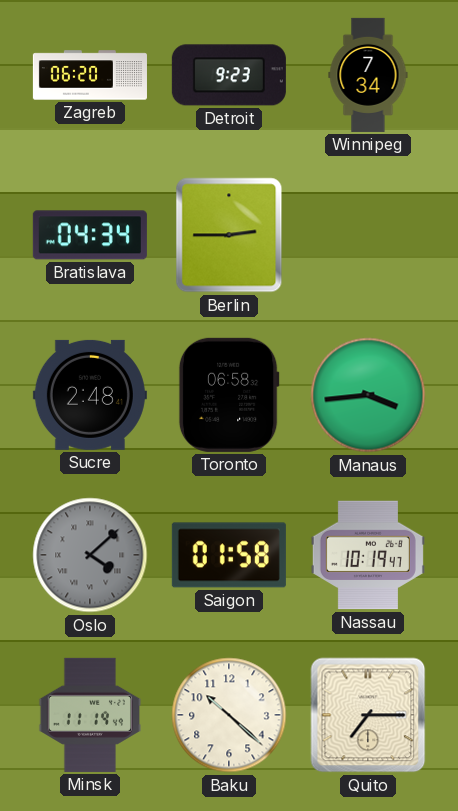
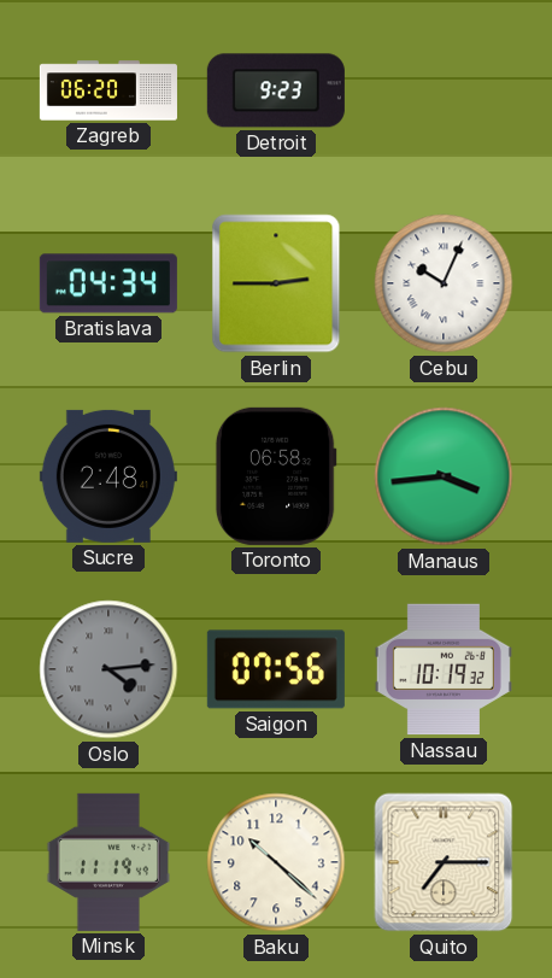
Winnipeg: 7:34 -> none
Cebu: none -> 10:04
Oslo: 4:08 -> 4:14
Saigon: 01:58 -> 07:56
Nassau: 10:19:47 -> 10:19:32
